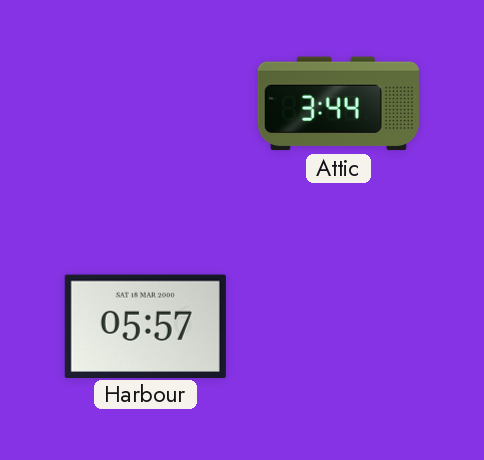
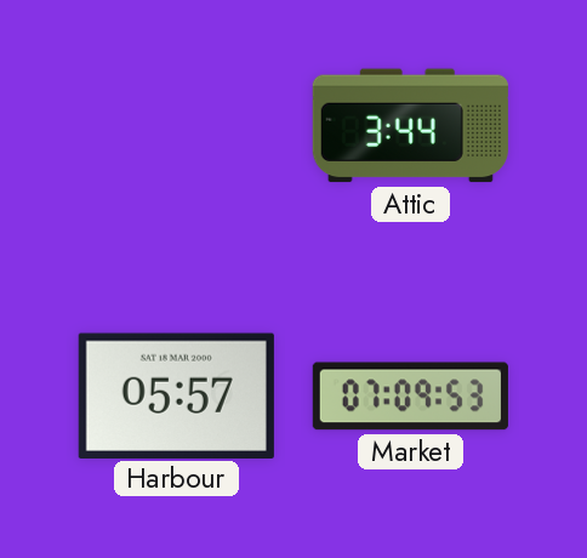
Market: none -> 07:09
